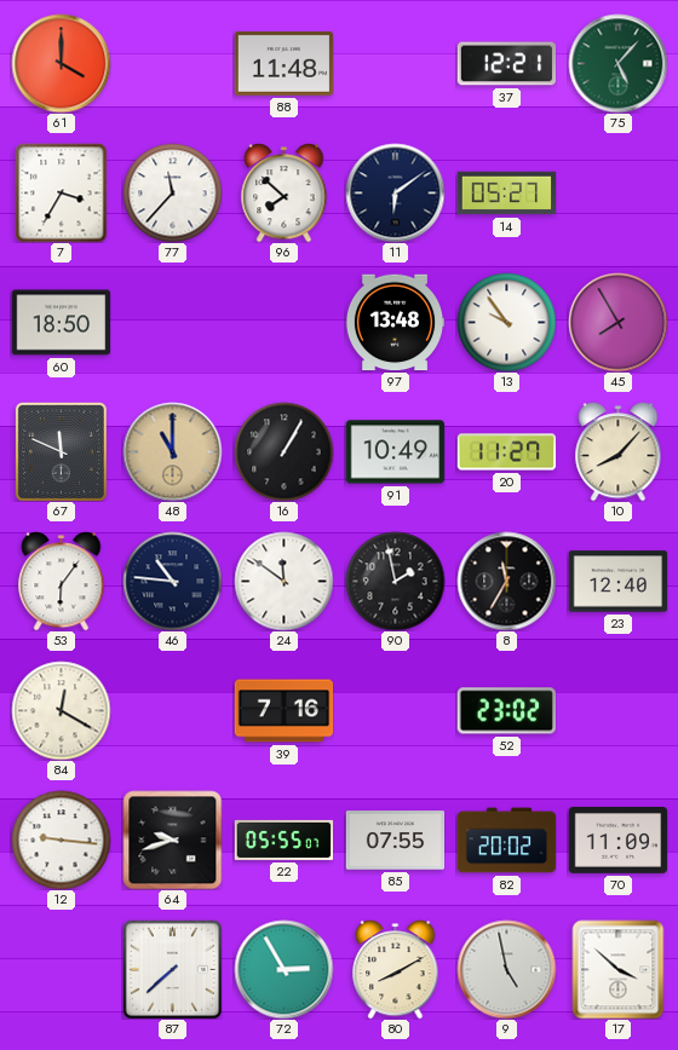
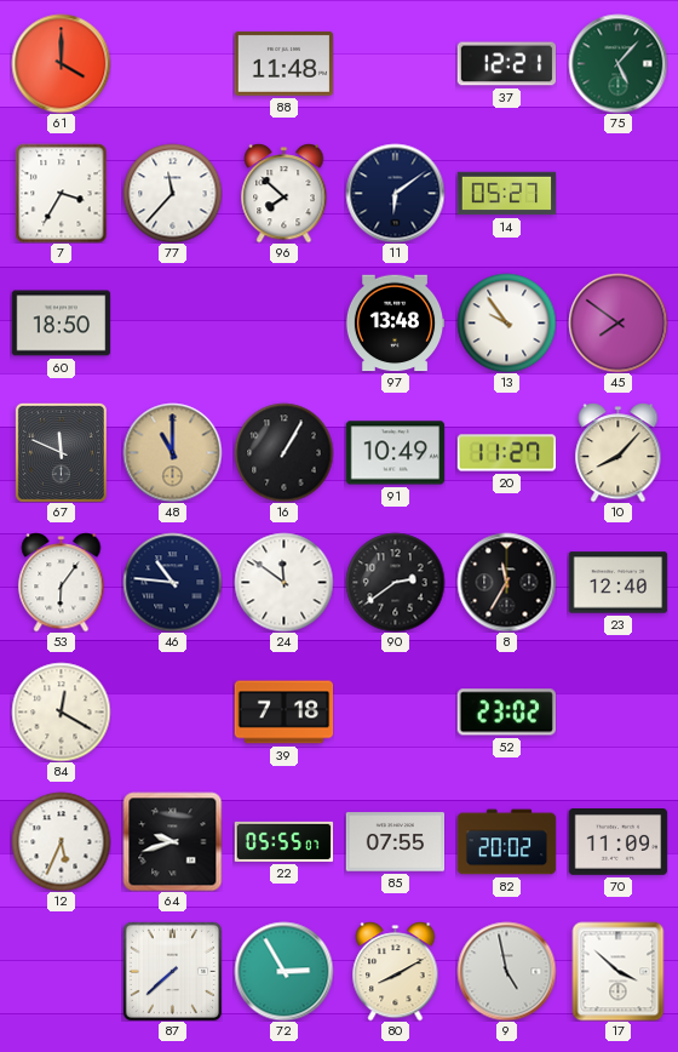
45: 7:55 -> 7:51
90: 1:58 -> 2:39
39: 7:16 -> 7:18
12: 9:16 -> 5:34
